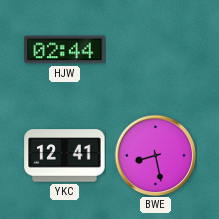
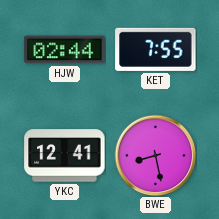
KET: none -> 7:55
